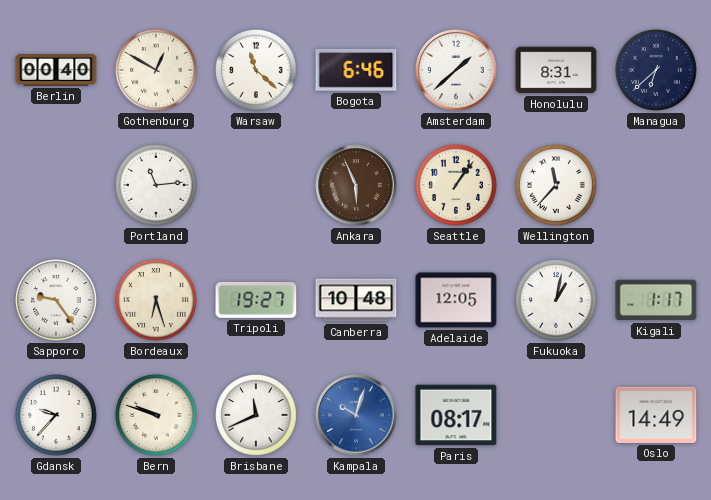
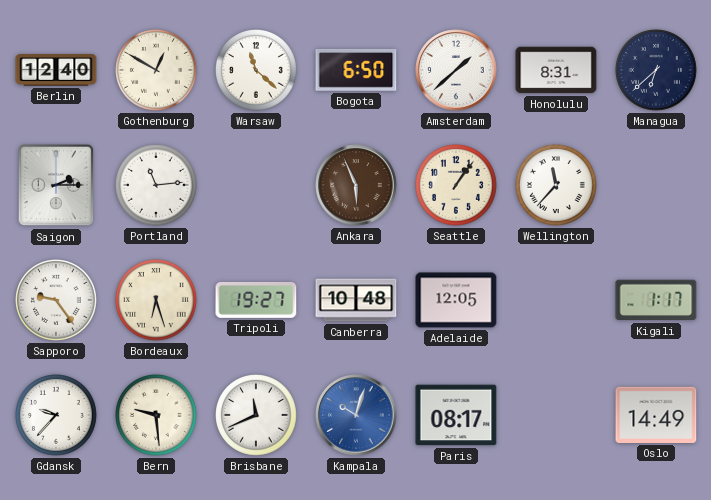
Berlin: 00:40 -> 12:40
Bogota: 6:46 -> 6:50
Saigon: none -> 2:15
Fukuoka: 1:02 -> none
Bern: 9:48 -> 9:29
